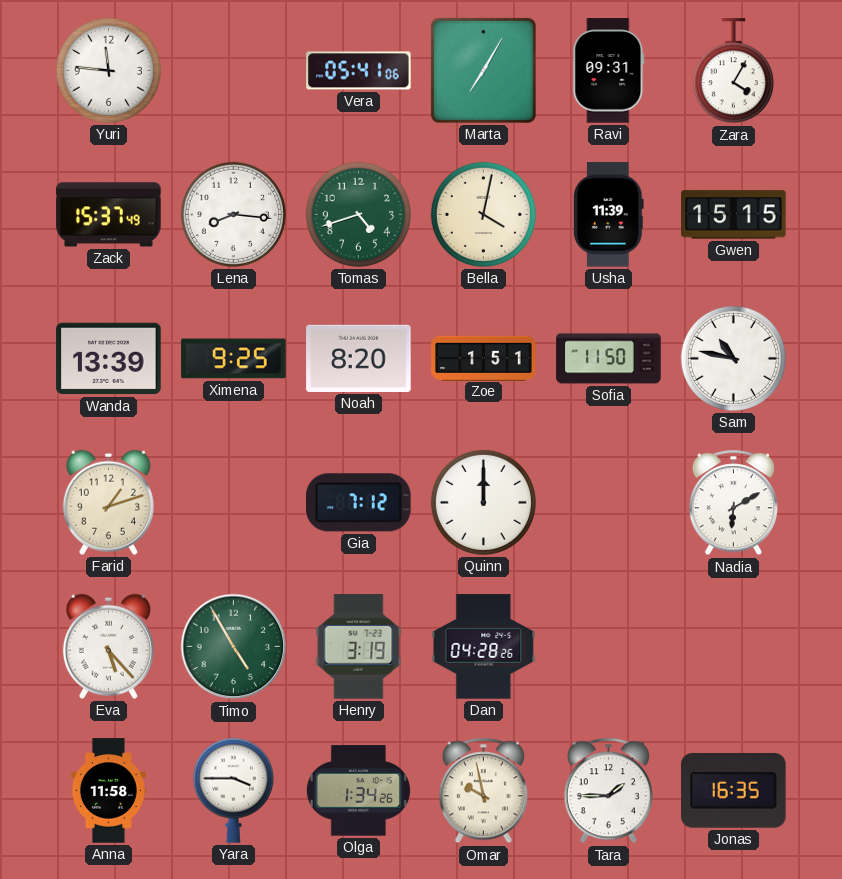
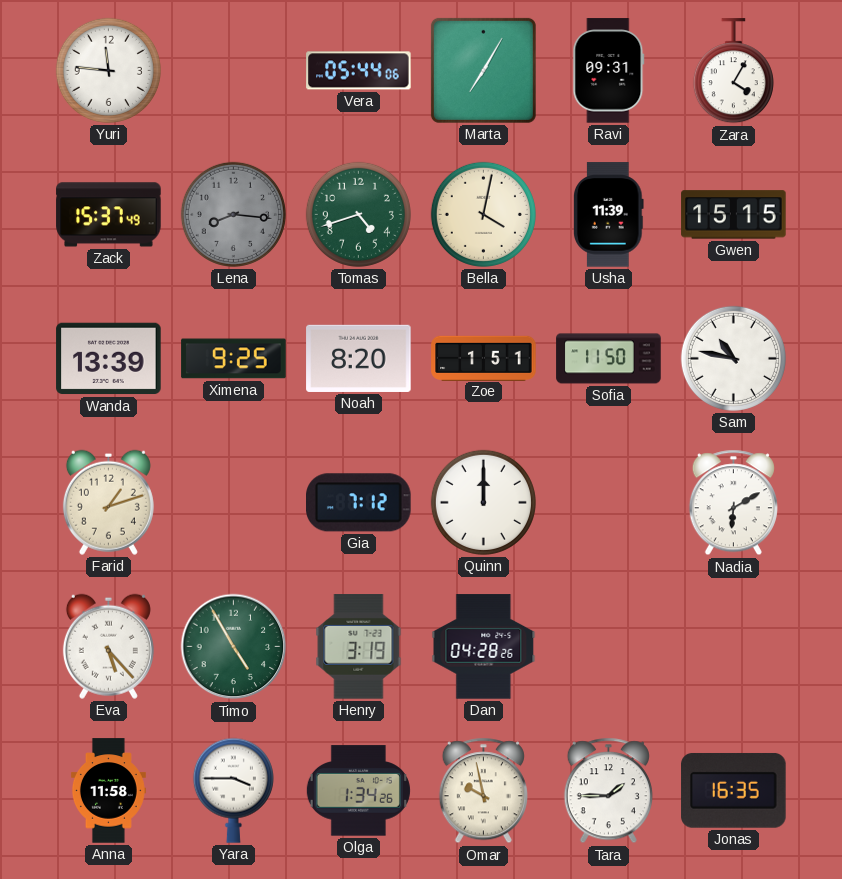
Vera: 05:41 -> 05:44
Lena dial: white -> grey
